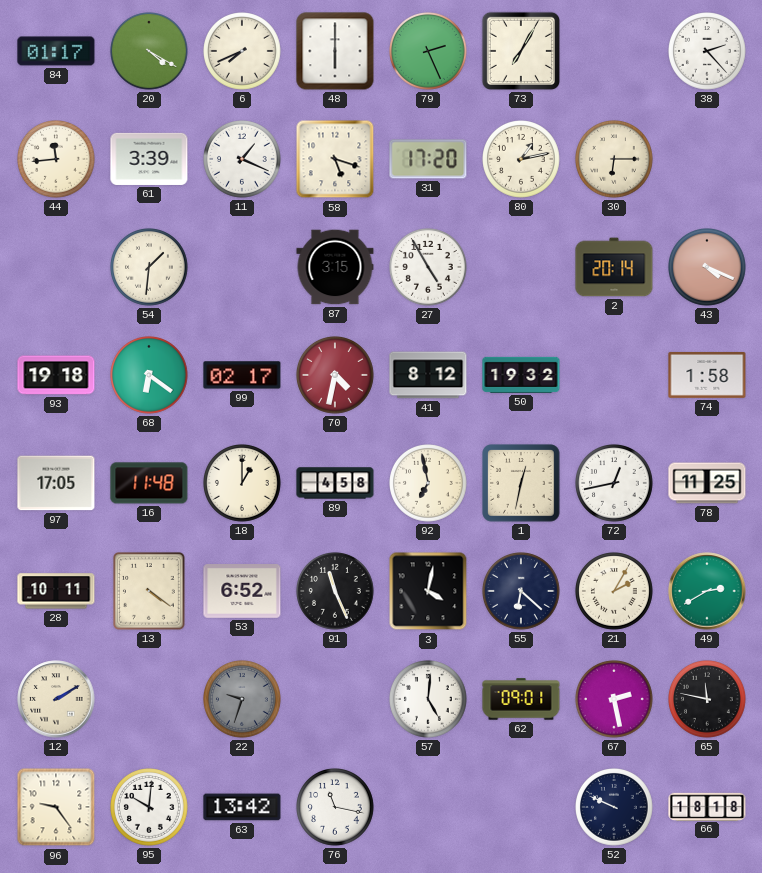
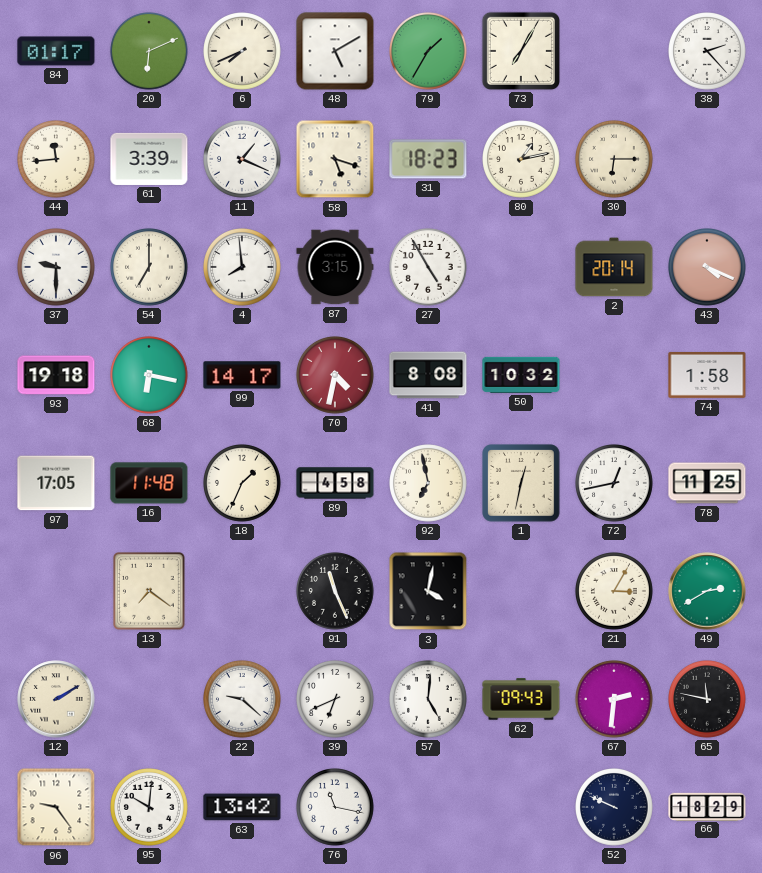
20: 4:20 -> 6:11
48: 6:00 -> 5:10
79: 2:26 -> 1:35
31: 17:20 -> 18:23
37: none -> 9:30
54: 1:31 -> 7:00
4: none -> 7:59
68: 6:21 -> 6:17
99: 02:17 -> 14:17
41: 8:12 -> 8:08
50: 19:32 -> 10:32
18: 1:00 -> 1:34
28: 10:11 -> none
13: 4:21 -> 7:21
53: 6:52 -> none
55: 6:22 -> none
21: 2:05 -> 3:05
22: 9:33 -> 9:22
22 dial: grey -> white
39: none -> 6:41
62: 09:01 -> 09:43
67: 2:28 -> 2:31
66: 18:18 -> 18:29
